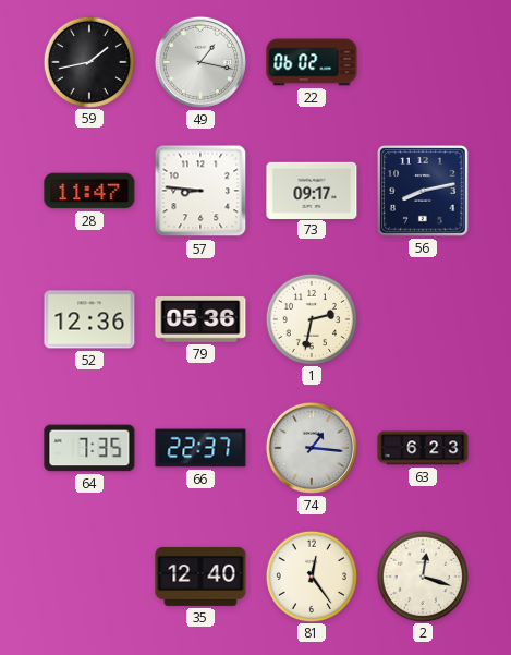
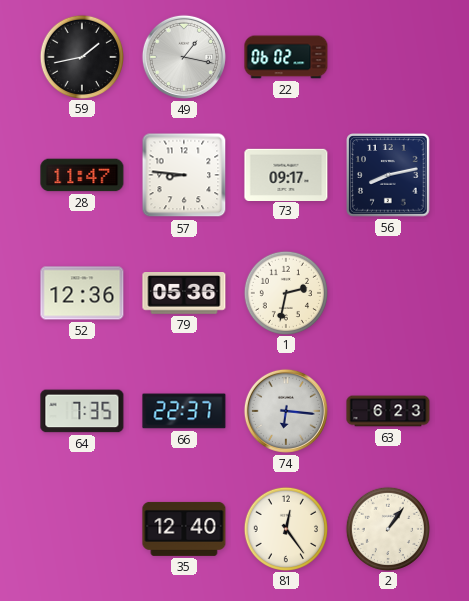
74: 1:16 -> 6:16
2: 12:18 -> 1:06
